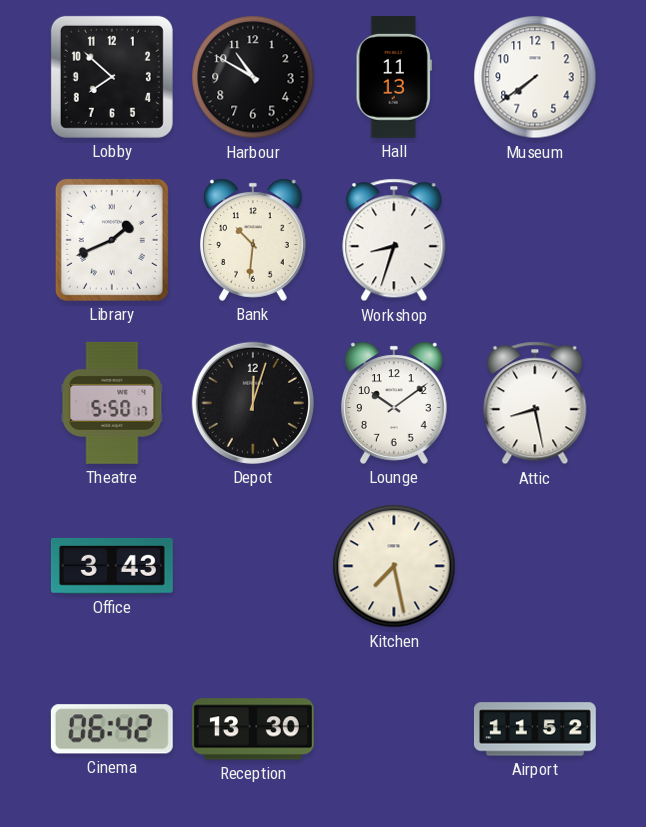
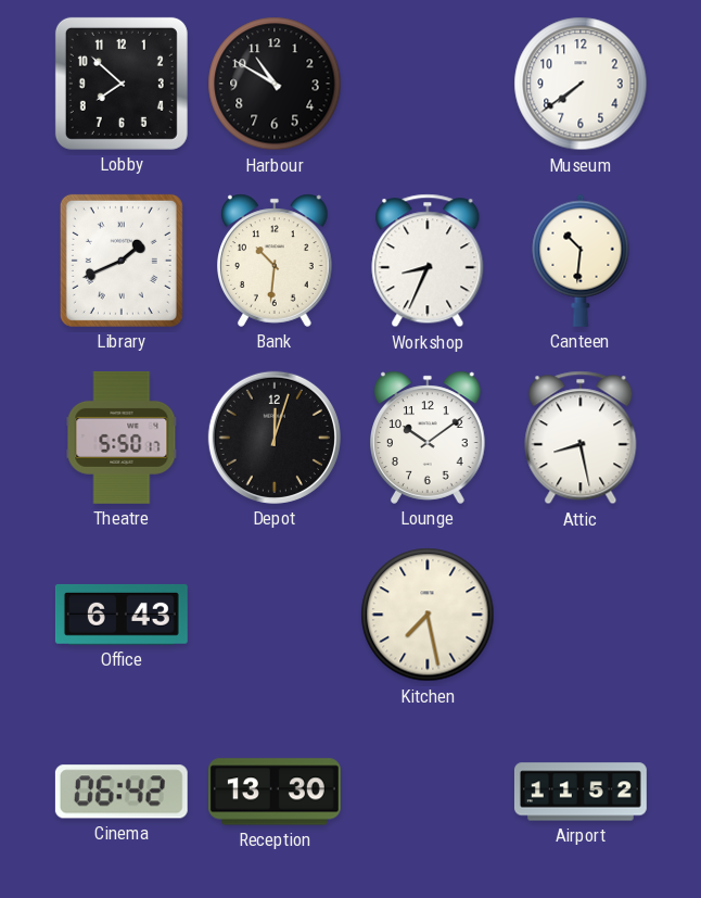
Hall: 11:13 -> none
Workshop: 8:33 -> 8:34
Canteen: none -> 10:31
Office: 3:43 -> 6:43
